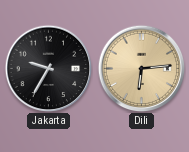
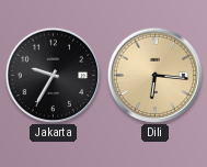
Dili: 6:14 -> 6:16
